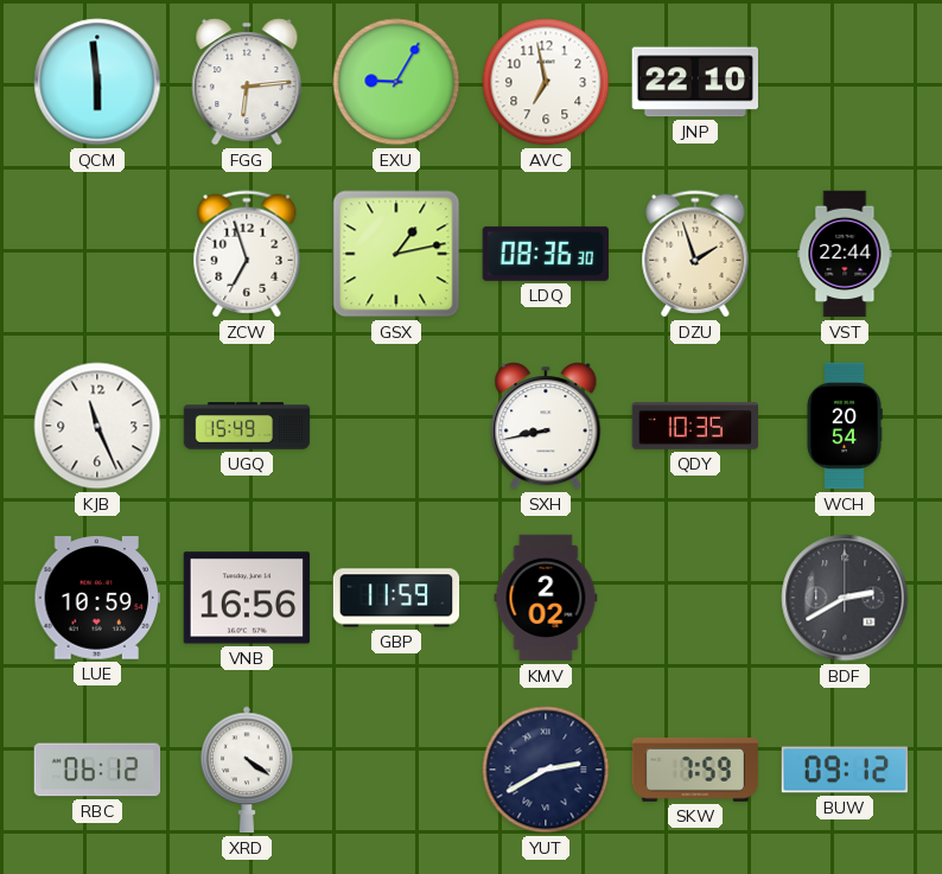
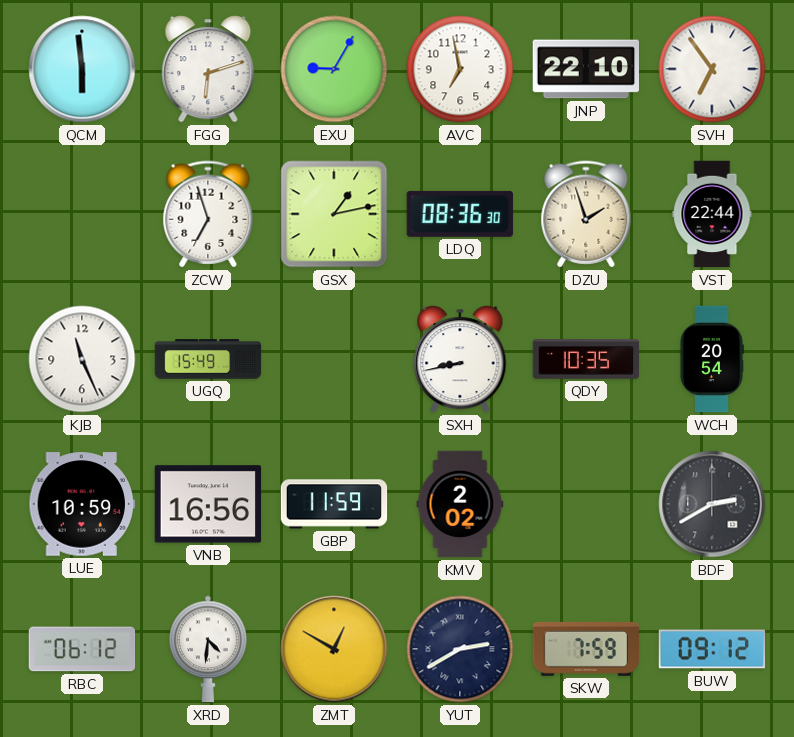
FGG: 6:14 -> 6:12
SVH: none -> 6:54
XRD: 4:21 -> 4:31
ZMT: none -> 12:50
